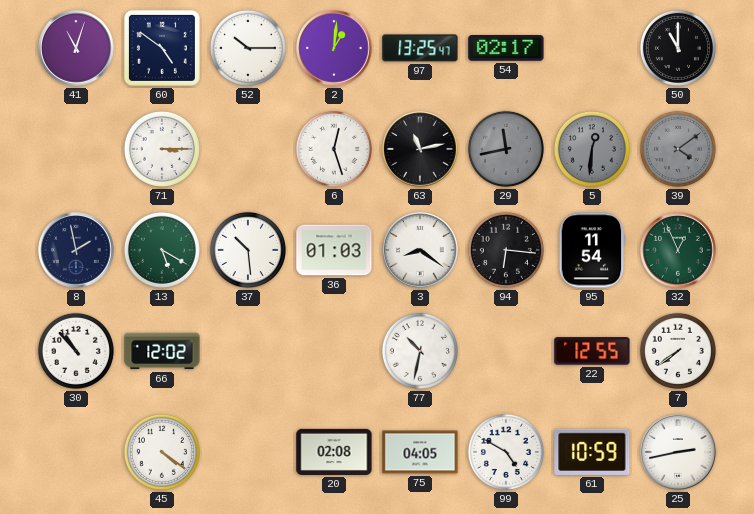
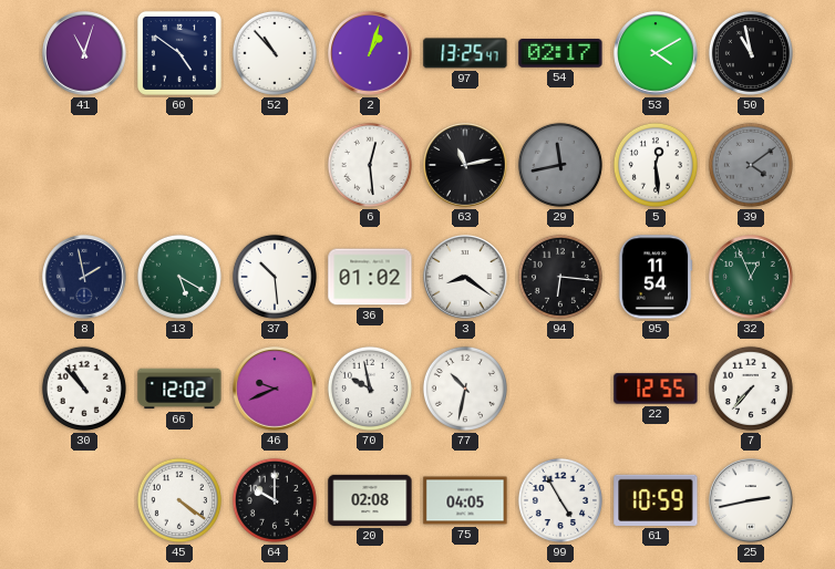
52: 10:15 -> 10:53
2: 1:01 -> 1:03
53: none -> 4:10
50: 11:00 -> 10:58
71: 3:15 -> none
6: 12:27 -> 12:29
5: 12:31 -> 12:29
5 dial: grey -> white
36: 01:03 -> 01:02
46: none -> 9:41
70: none -> 9:58
7: 7:39 -> 7:37
64: none -> 10:00
99: 4:50 -> 4:55
